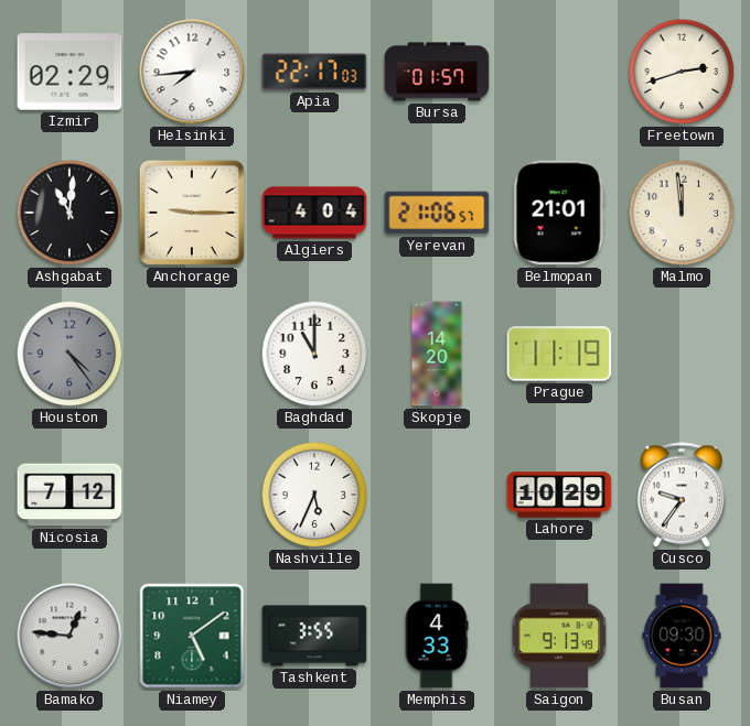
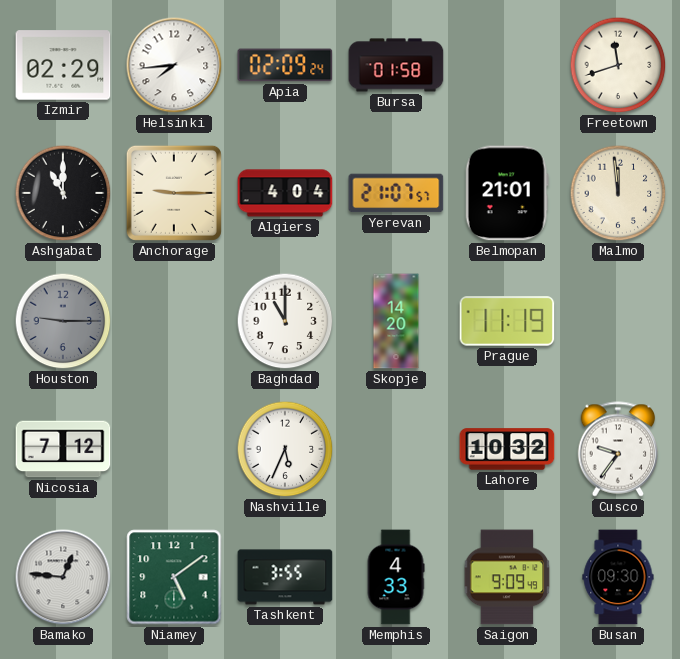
Apia: 22:17 -> 02:09
Bursa: 01:57 -> 01:58
Freetown: 2:42 -> 11:42
Ashgabat: 11:01 -> 11:00
Yerevan: 21:06 -> 21:07
Houston: 4:24 -> 9:15
Lahore: 10:29 -> 10:32
Saigon: 9:13 -> 9:09
